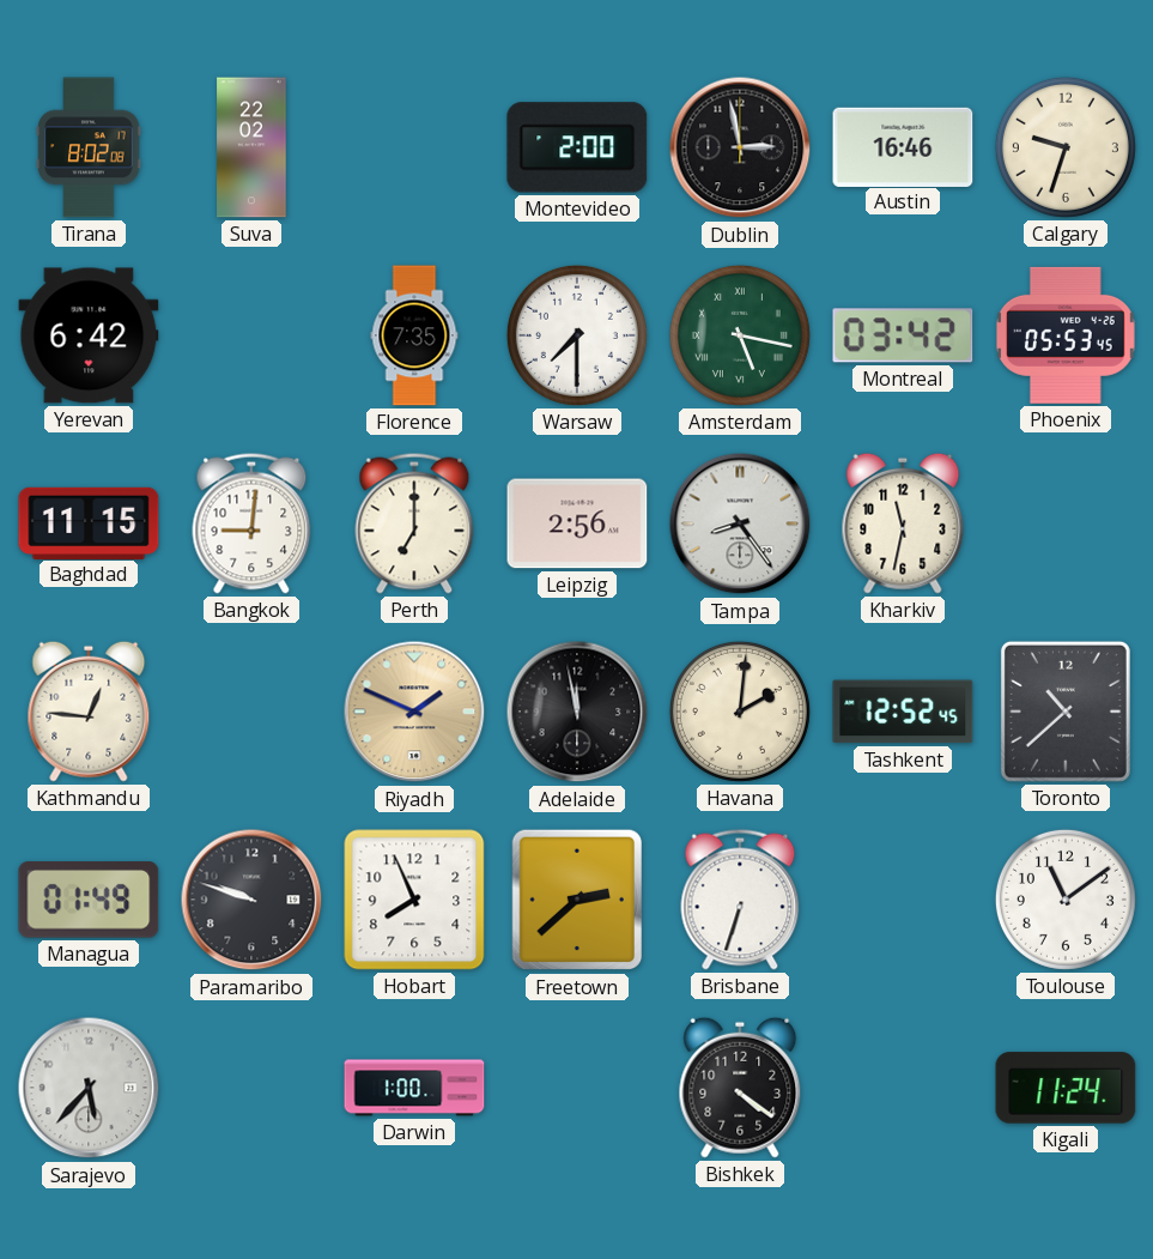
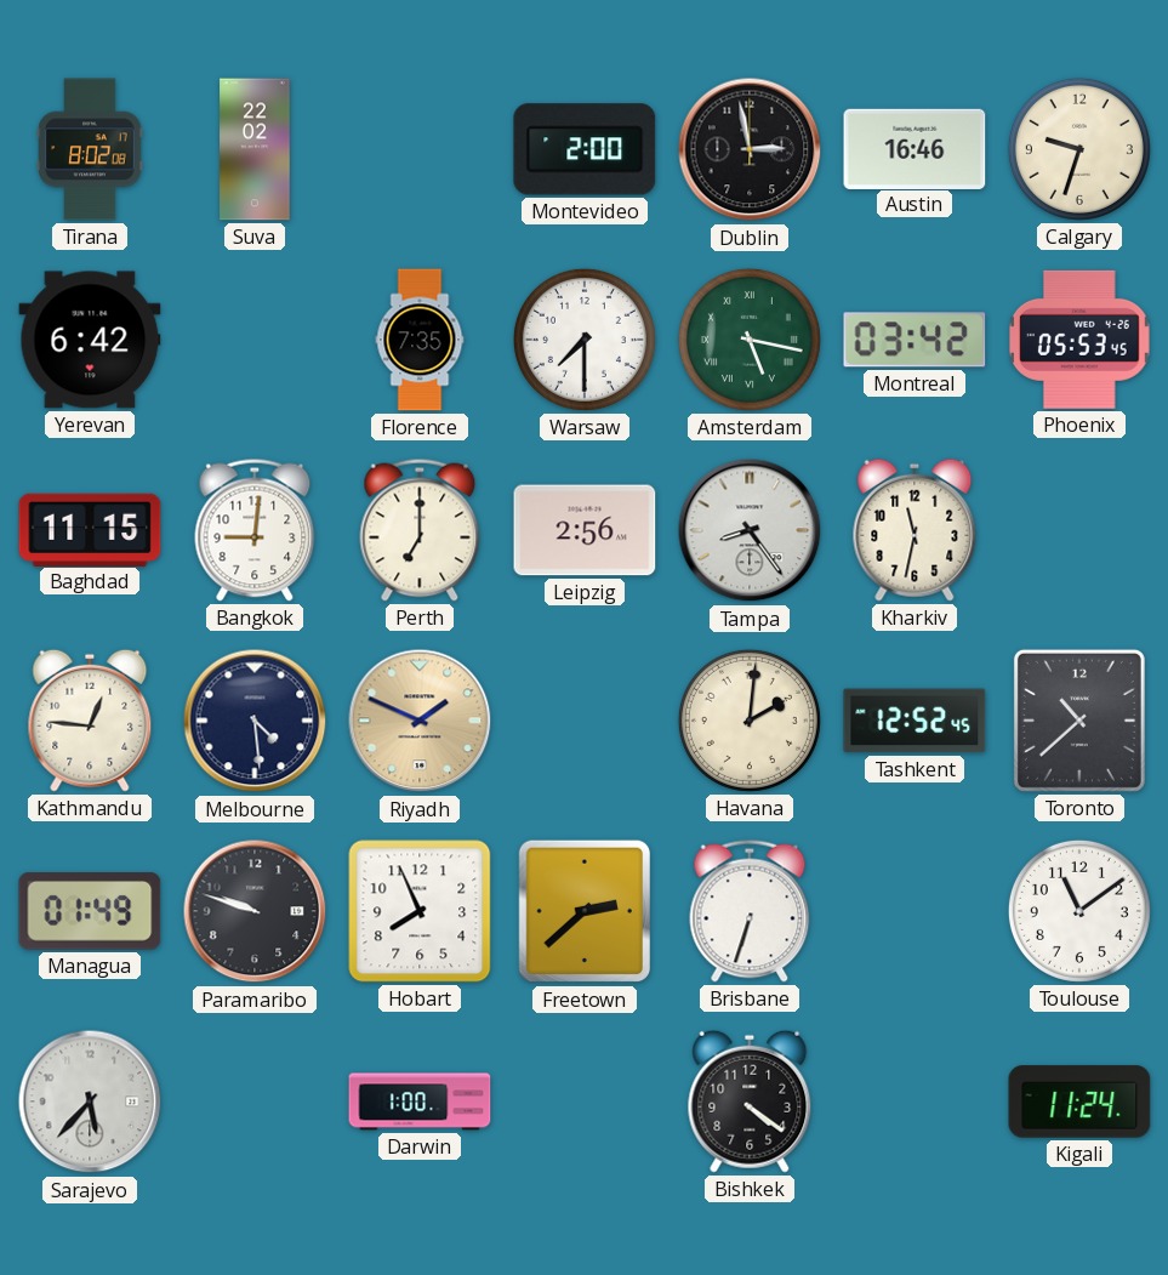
Melbourne: none -> 4:29
Adelaide: 11:58 -> none
